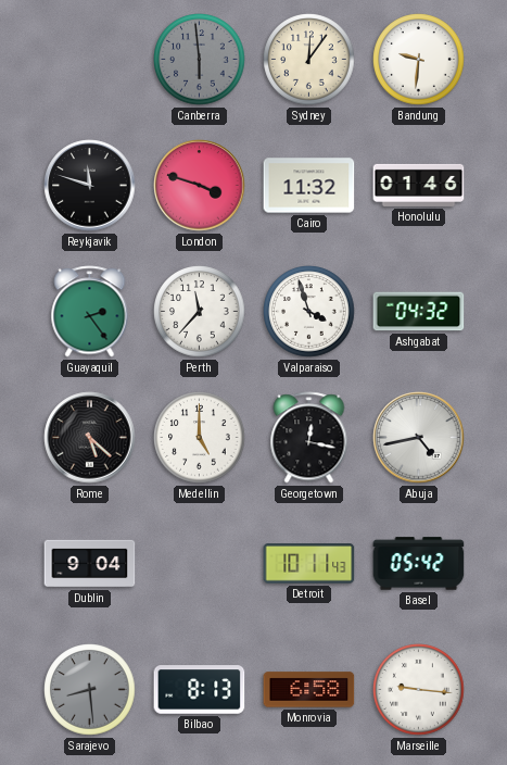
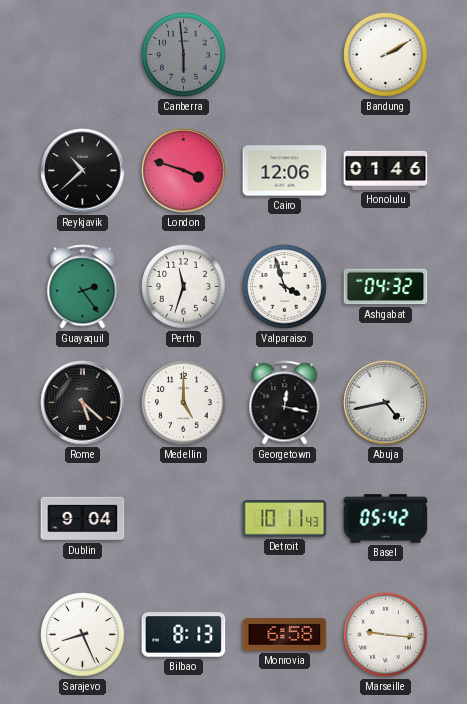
Sydney: 12:06 -> none
Bandung: 9:31 -> 2:10
Reykjavik: 11:48 -> 10:38
Cairo: 11:32 -> 12:06
Perth: 11:37 -> 11:33
Sarajevo: 8:29 -> 8:26
Sarajevo dial: grey -> white
